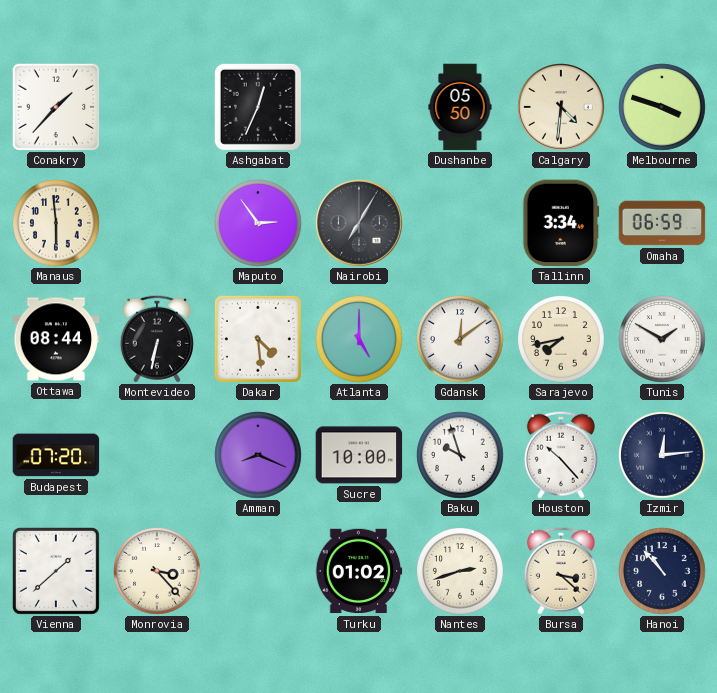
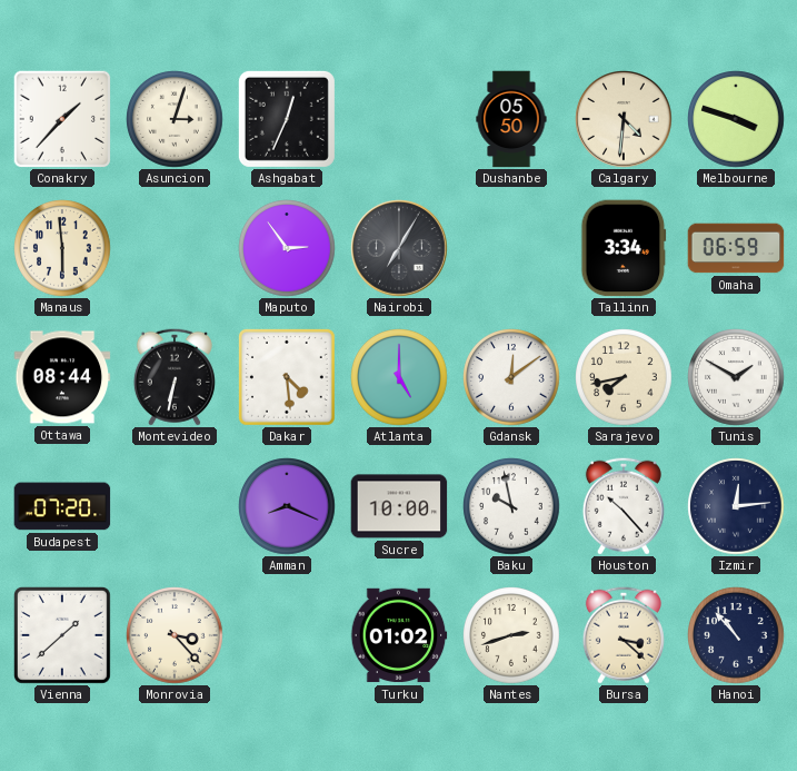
Asuncion: none -> 3:03
Baku: 9:57 -> 9:58
